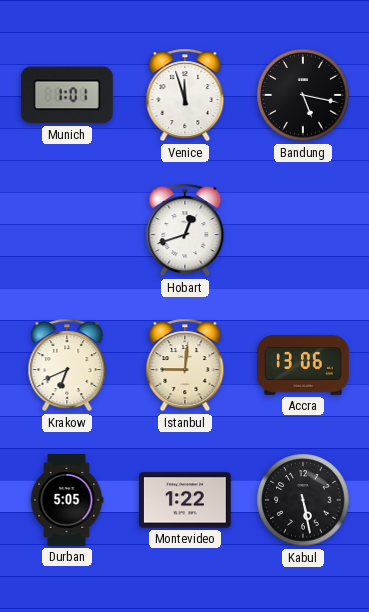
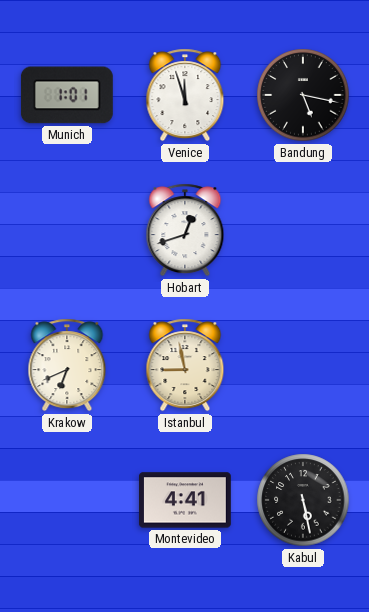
Istanbul: 9:01 -> 8:58
Accra: 13:06 -> none
Durban: 5:05 -> none
Montevideo: 1:22 -> 4:41
